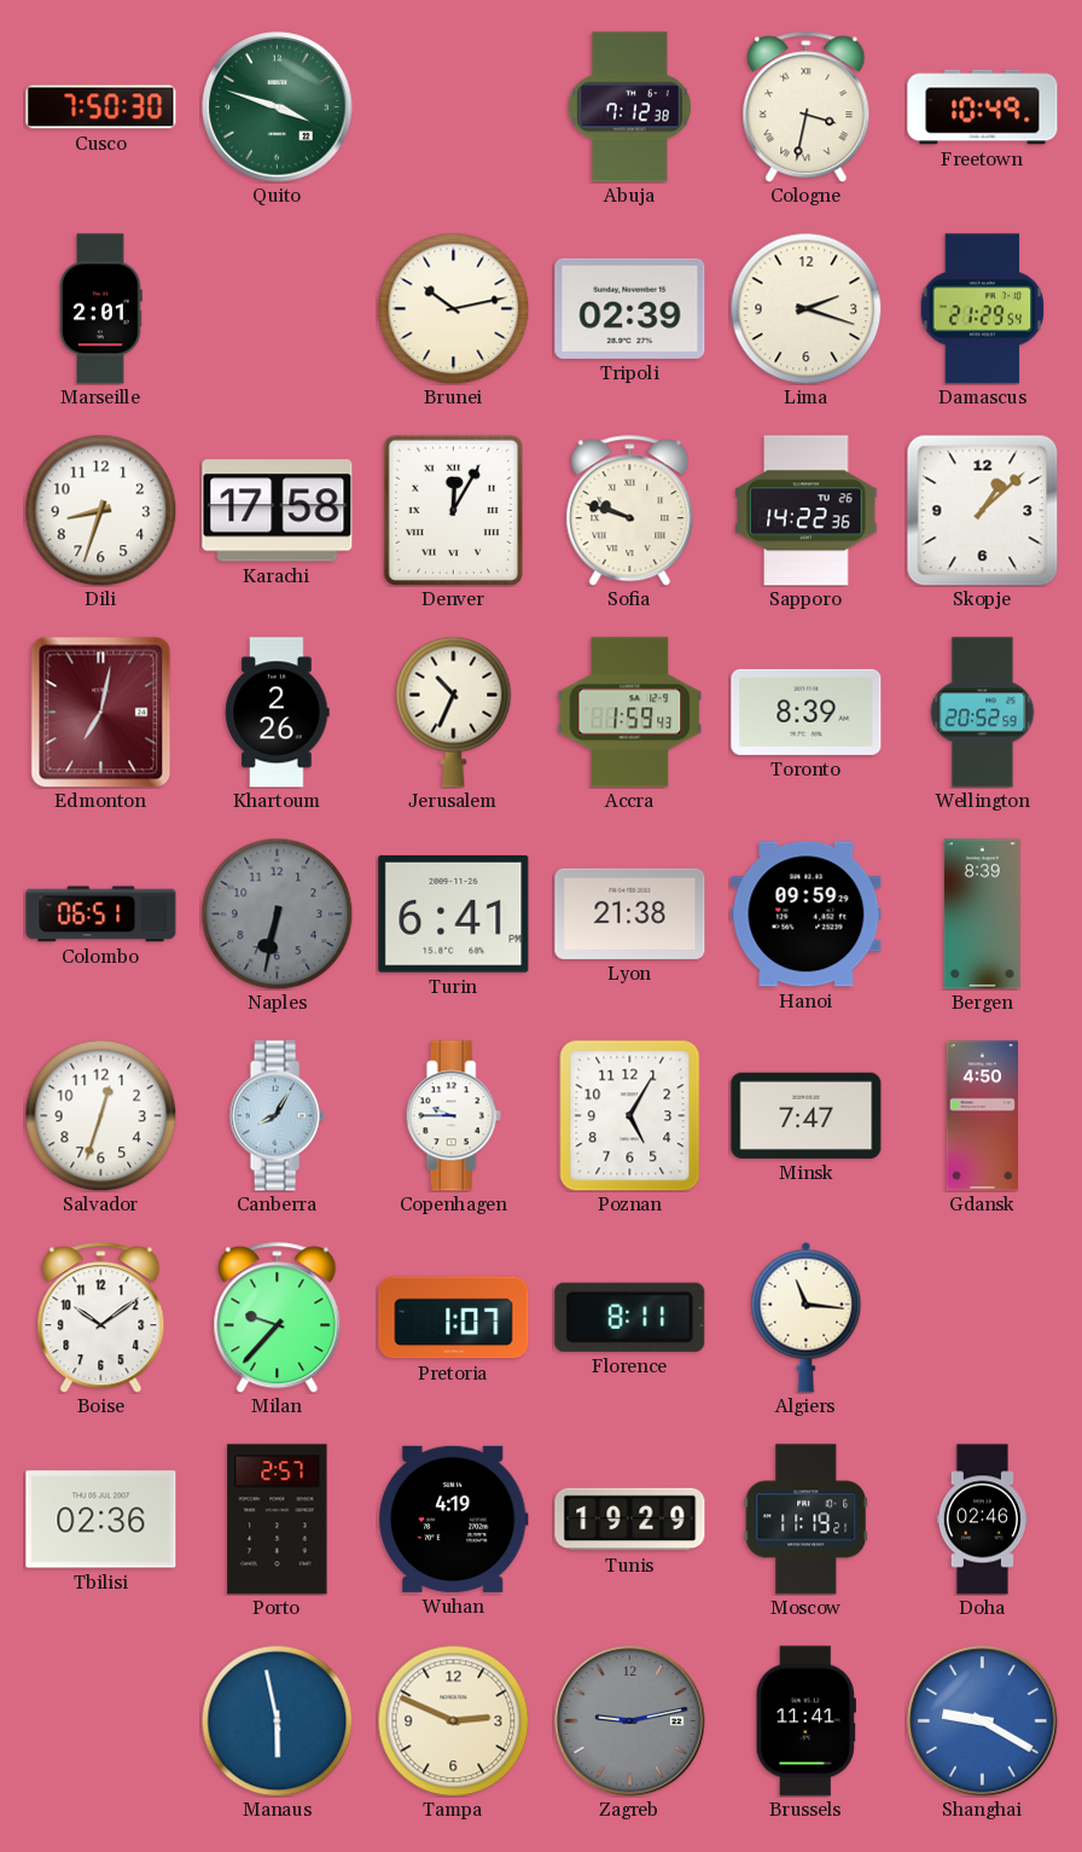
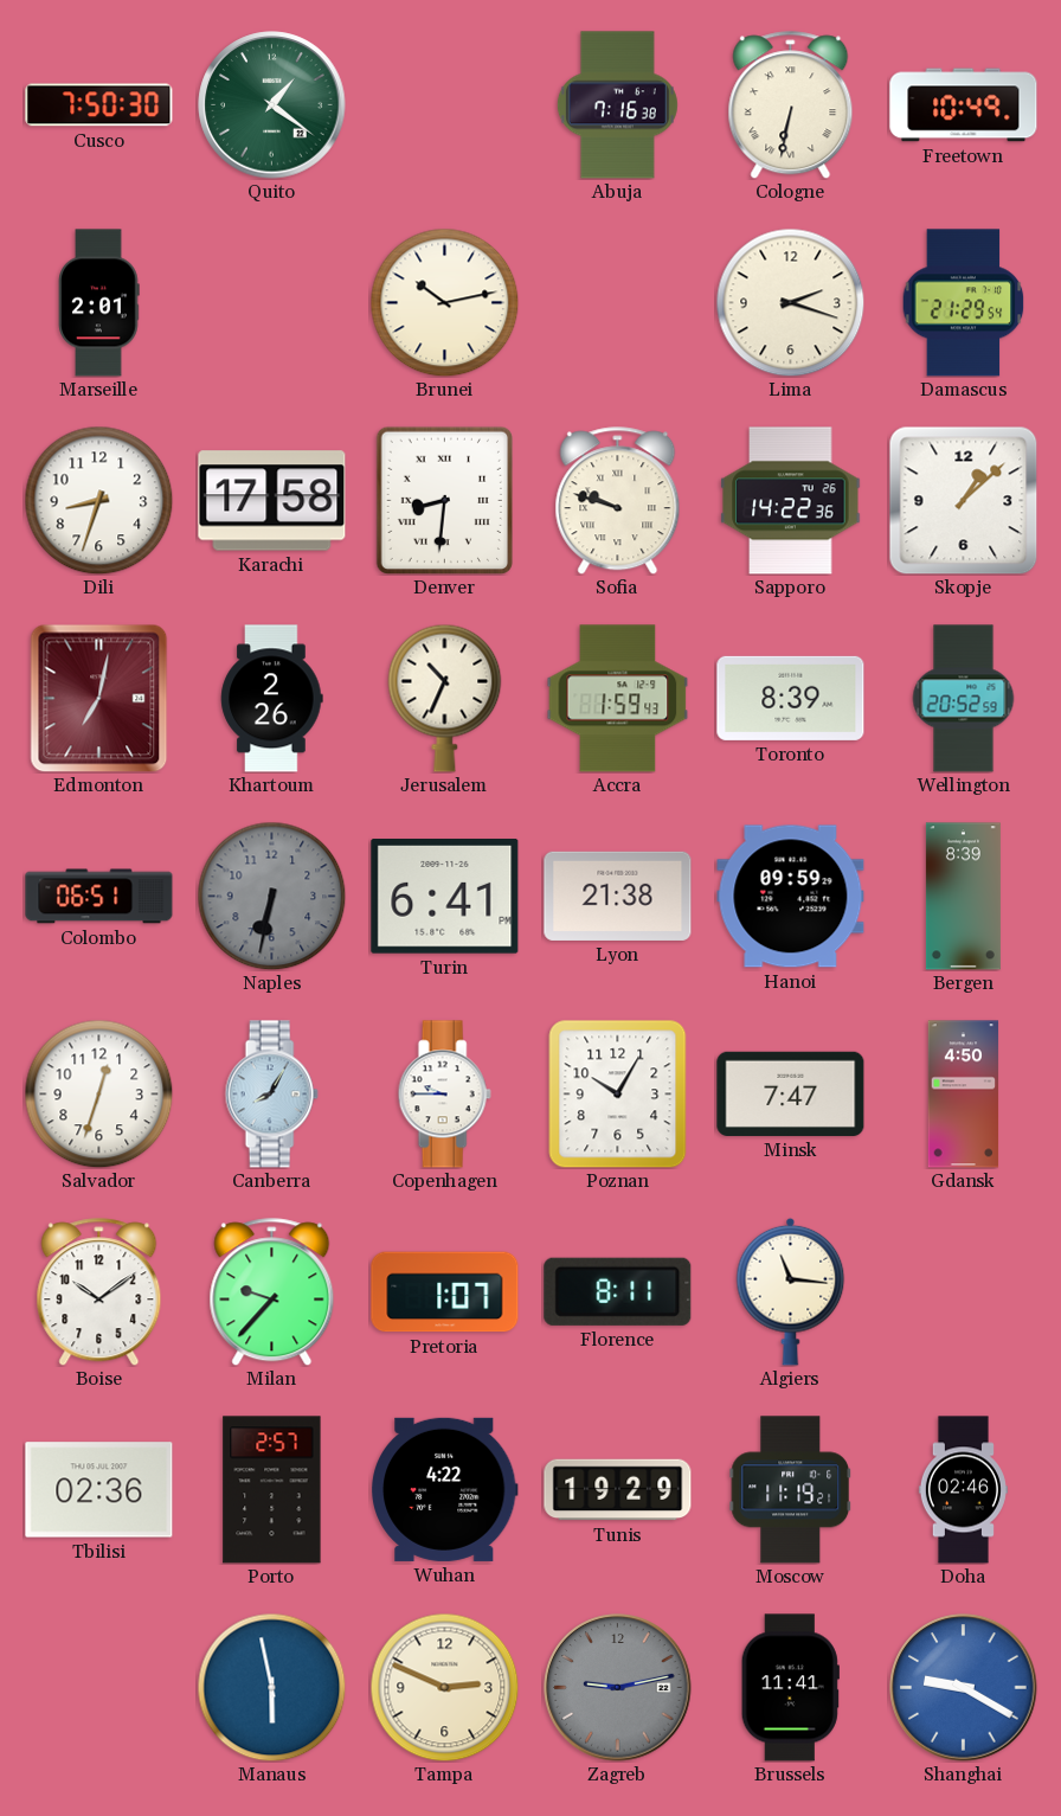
Quito: 3:48 -> 1:21
Abuja: 7:12 -> 7:16
Cologne: 3:32 -> 6:32
Tripoli: 02:39 -> none
Denver: 12:05 -> 8:31
Poznan: 5:05 -> 10:05
Wuhan: 4:19 -> 4:22
